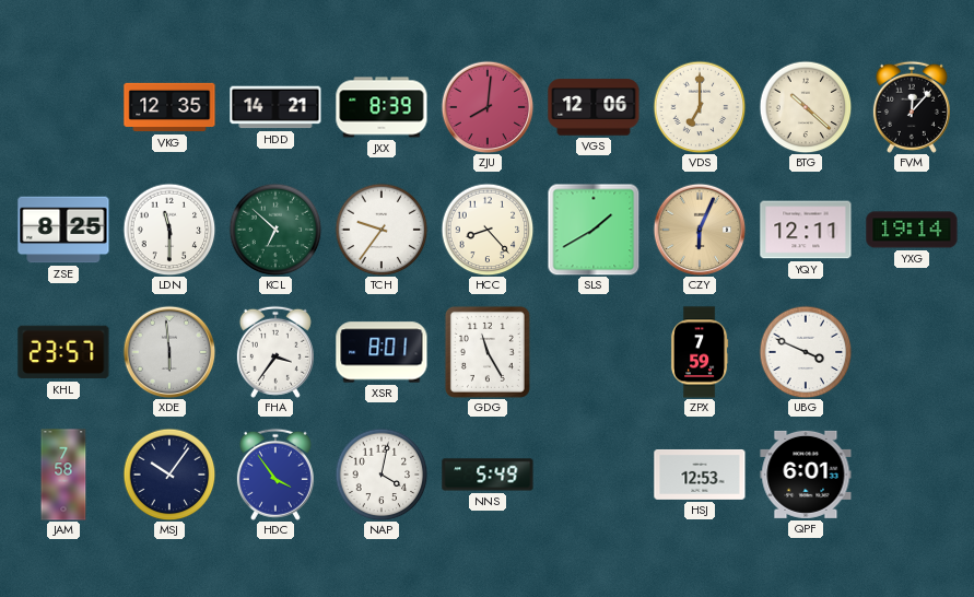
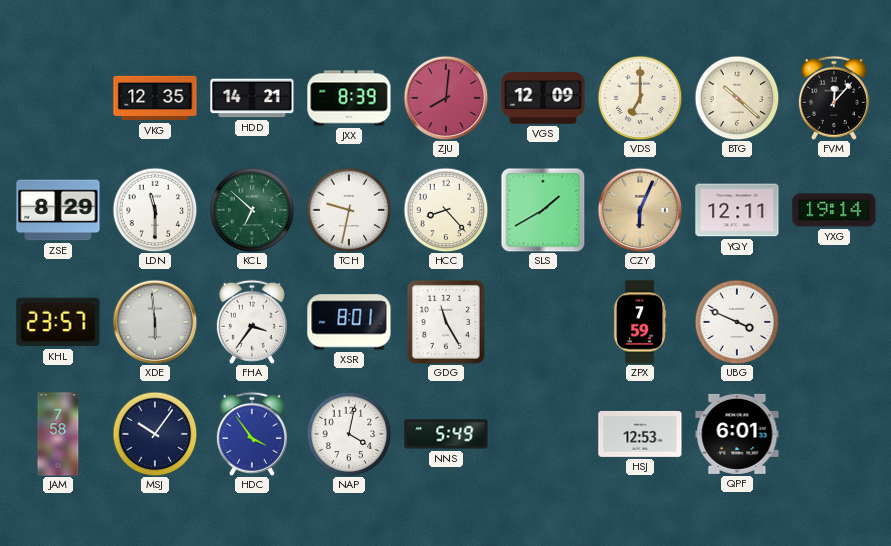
VGS: 12:06 -> 12:09
ZSE: 8:25 -> 8:29
TCH: 9:36 -> 9:32
